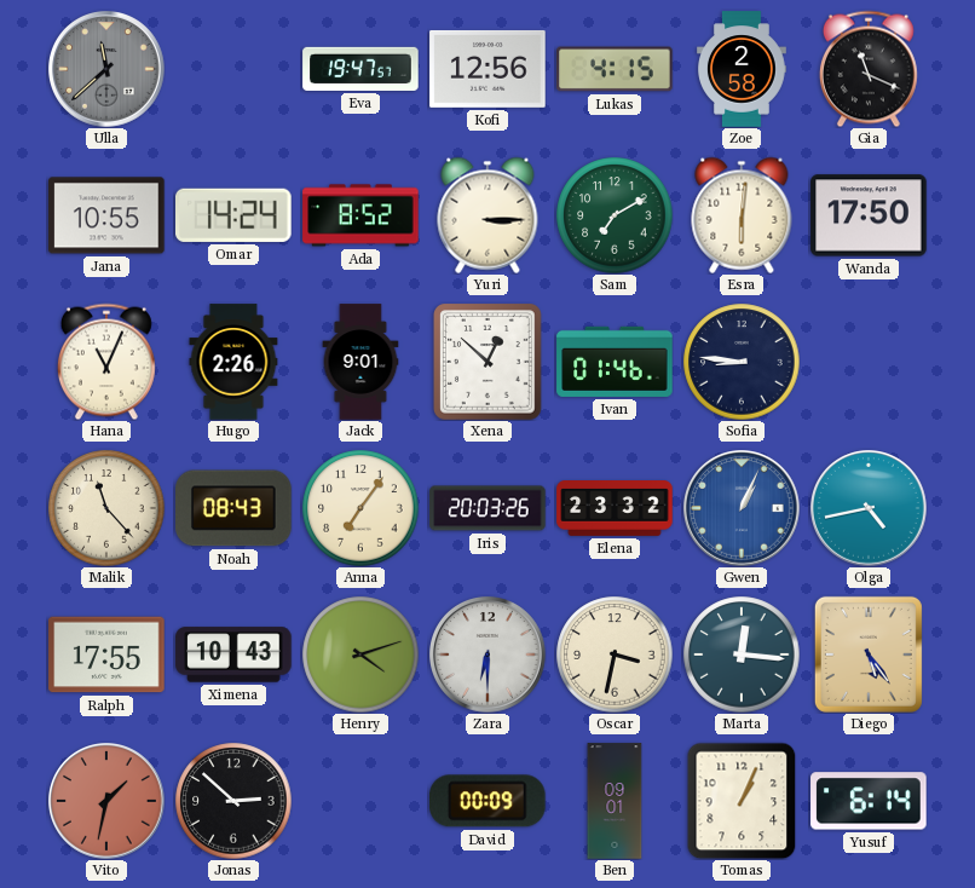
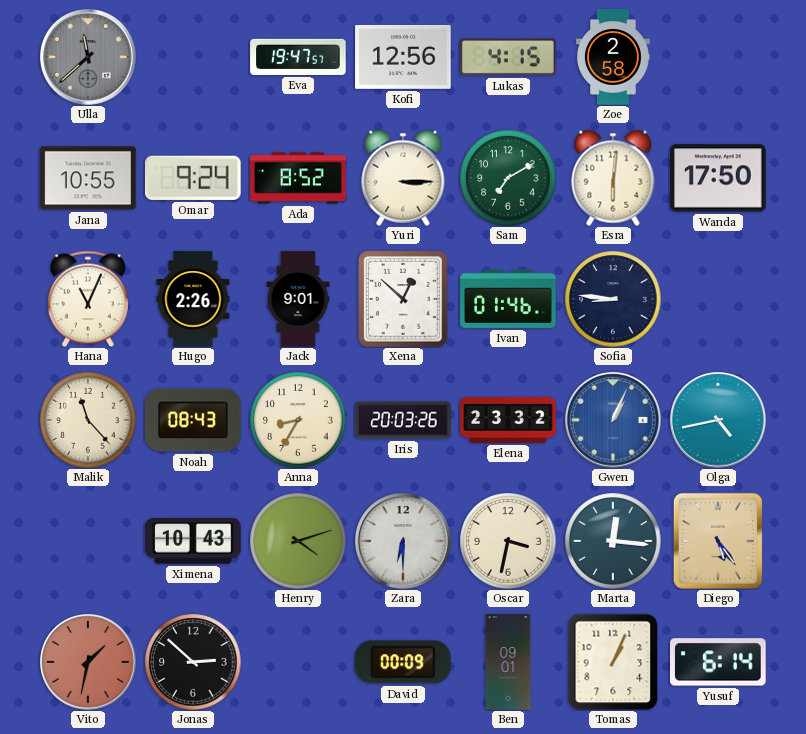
Gia: 11:19 -> none
Omar: 14:24 -> 9:24
Anna: 7:06 -> 8:35
Ralph: 17:55 -> none
